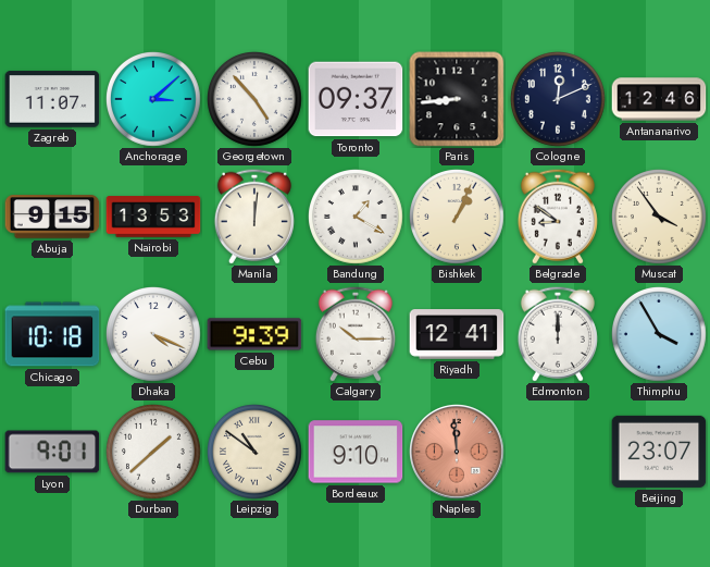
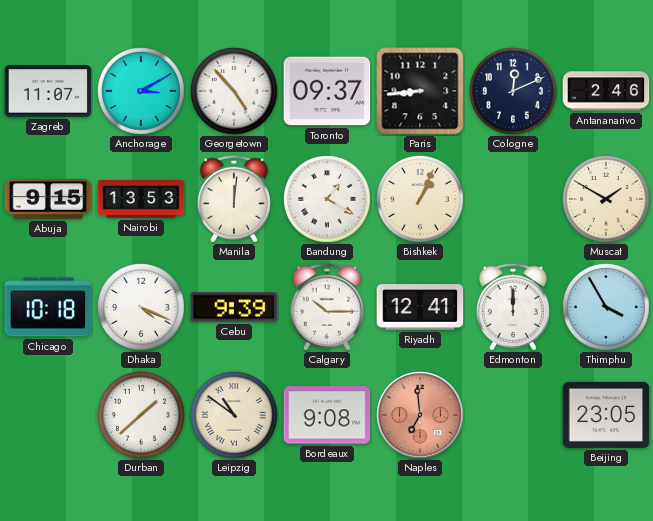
Anchorage: 3:08 -> 3:10
Antananarivo: 12:46 -> 2:46
Belgrade: 8:51 -> none
Muscat: 3:54 -> 1:50
Lyon: 9:01 -> none
Bordeaux: 9:10 -> 9:08
Naples: 11:59 -> 6:59
Beijing: 23:07 -> 23:05
